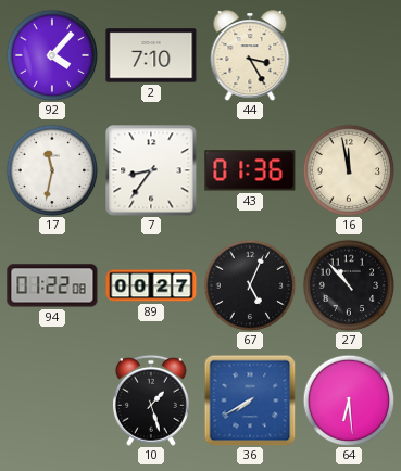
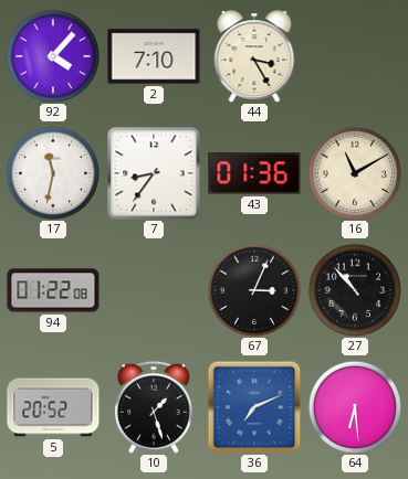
16: 11:58 -> 11:10
89: 00:27 -> none
67: 5:04 -> 3:04
5: none -> 20:52
36: 7:40 -> 7:11
